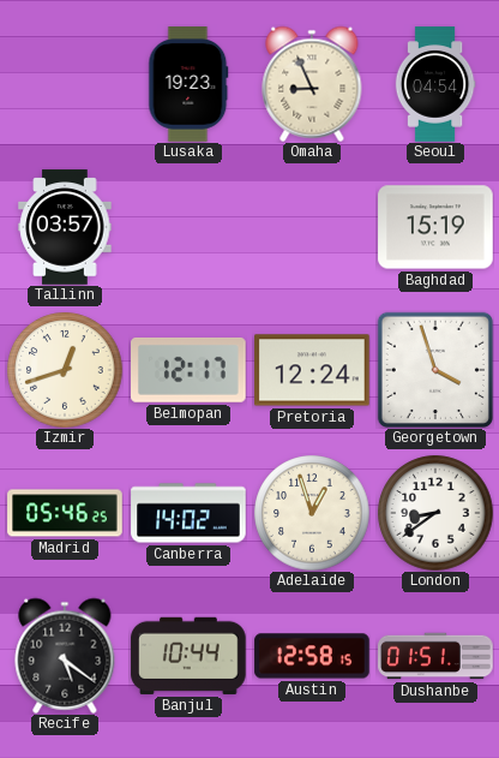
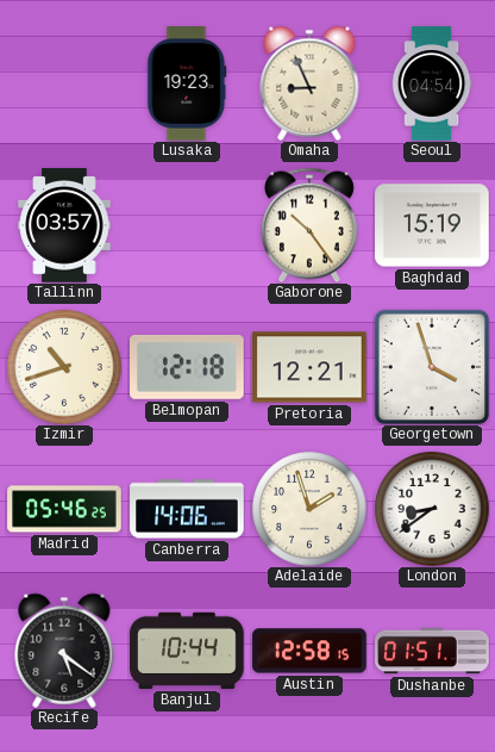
Gaborone: none -> 10:24
Izmir: 12:42 -> 10:42
Belmopan: 12:17 -> 12:18
Pretoria: 12:24 -> 12:21
Canberra: 14:02 -> 14:06
Adelaide: 12:57 -> 1:57
